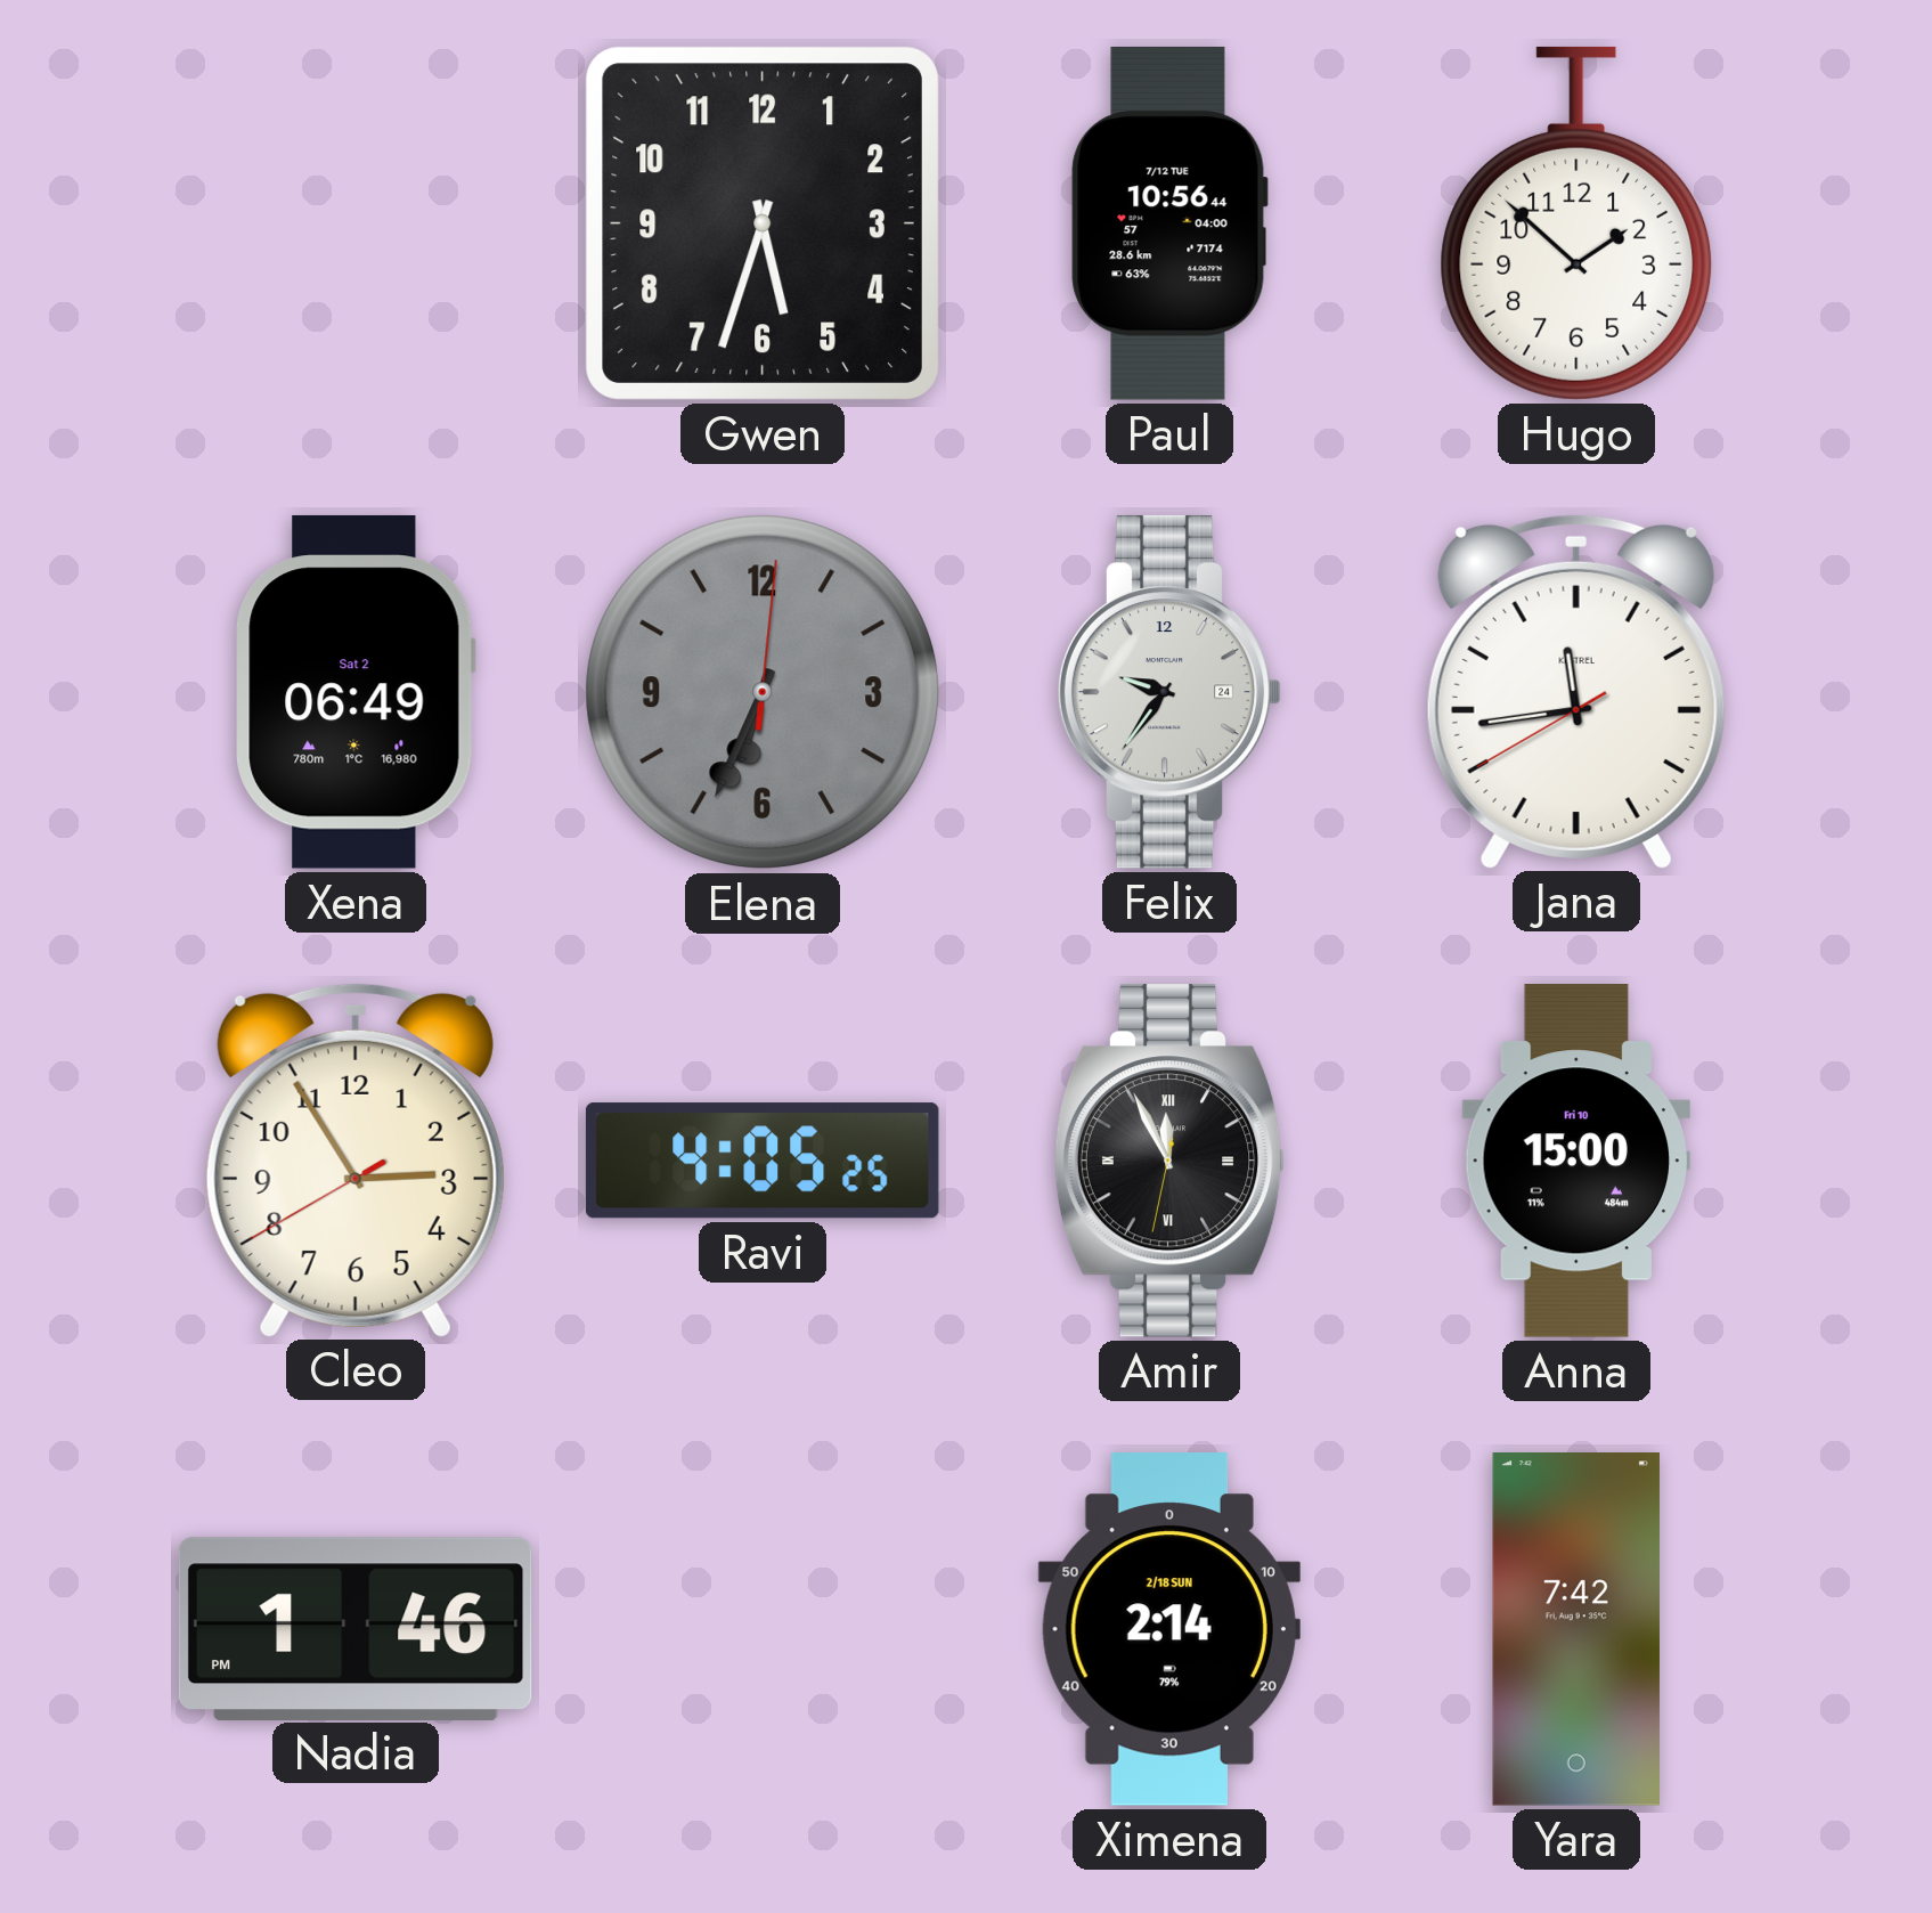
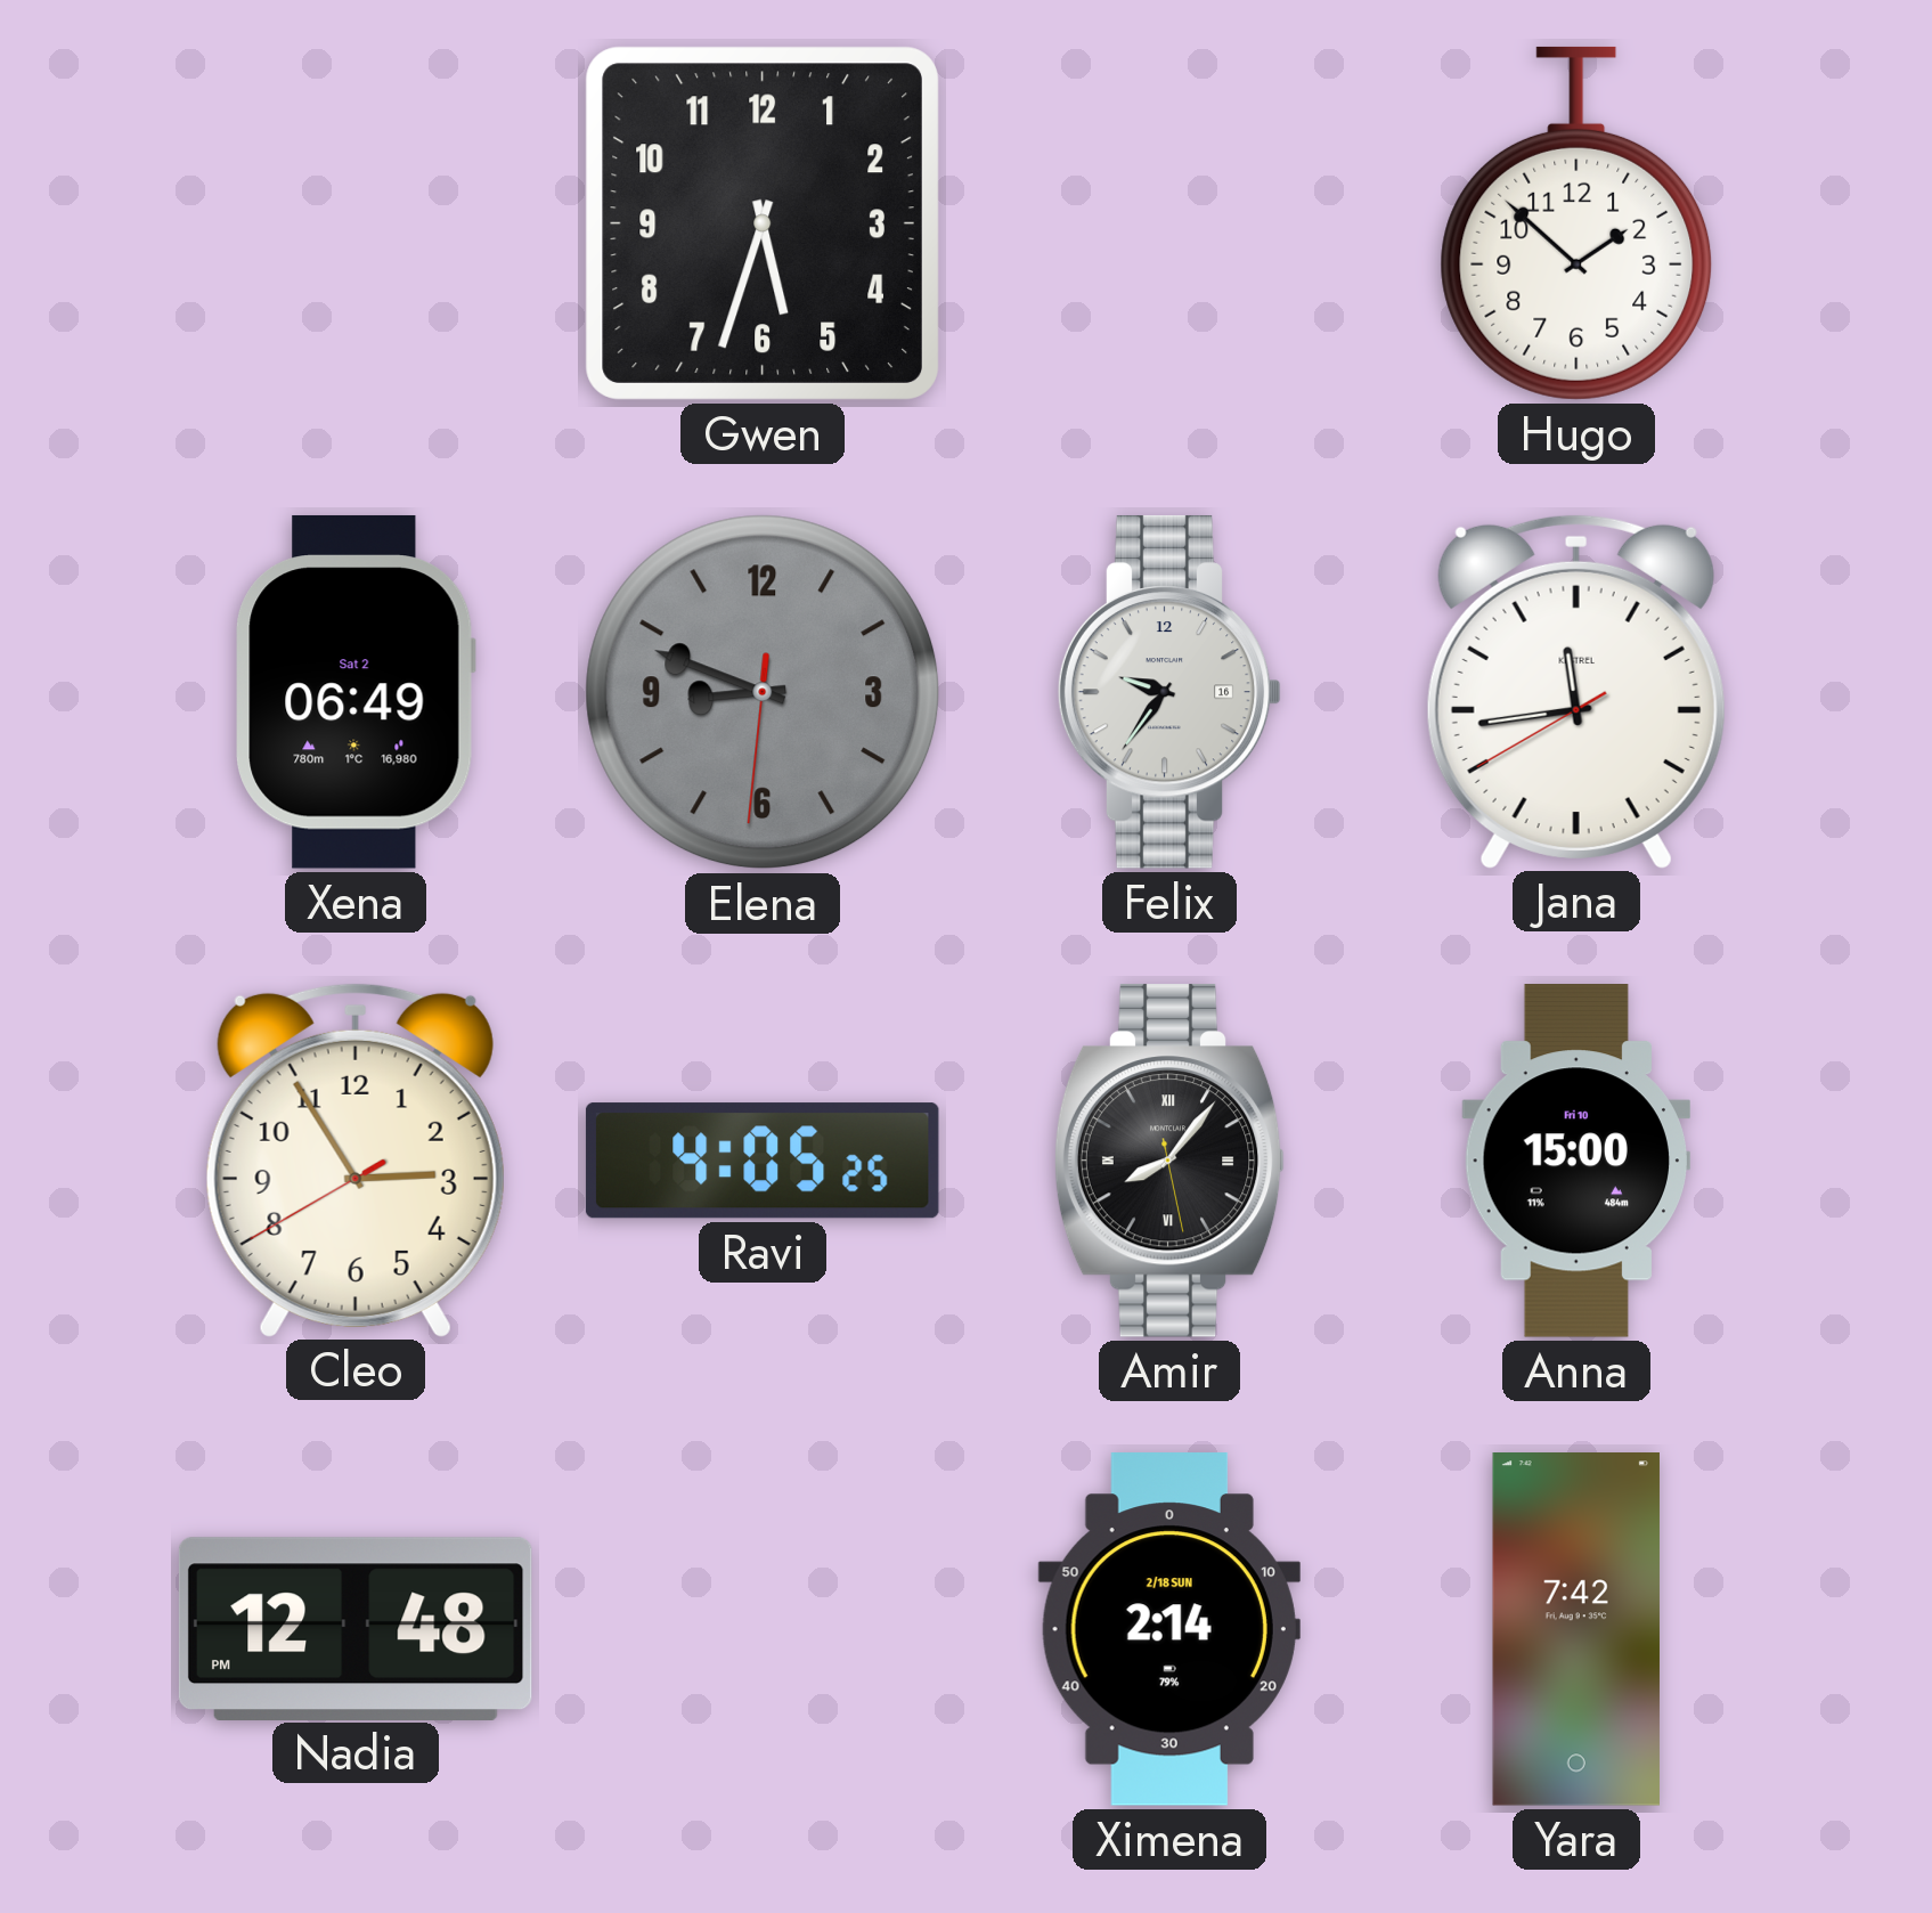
Paul: 10:56 -> none
Elena: 6:34 -> 8:48
Felix date: 24 -> 16
Amir: 11:55 -> 8:06
Nadia: 1:46 -> 12:48
